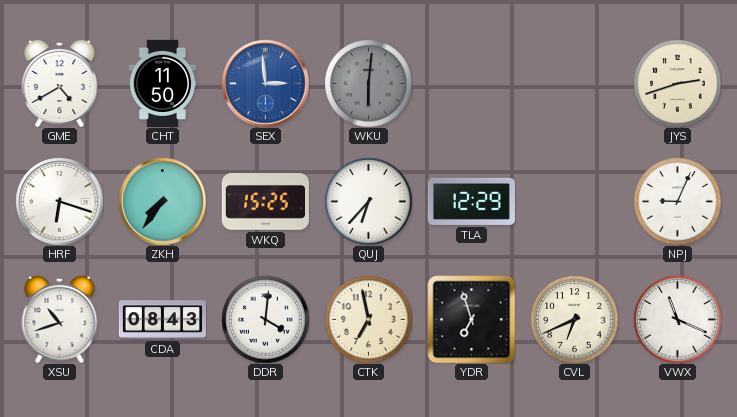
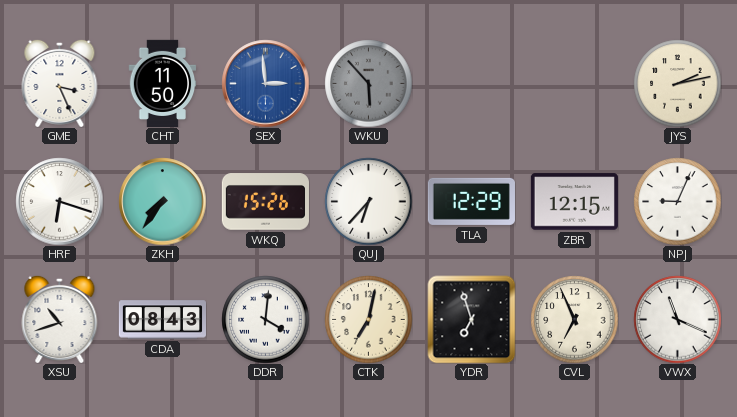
GME: 4:40 -> 3:26
WKU: 6:01 -> 5:53
JYS: 2:42 -> 2:13
WKQ: 15:25 -> 15:26
ZBR: none -> 12:15
CTK: 6:58 -> 7:02
CVL: 6:41 -> 6:56
